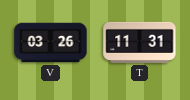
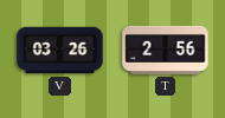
T: 11:31 -> 2:56
